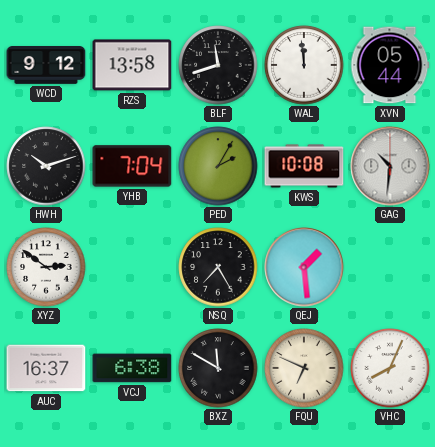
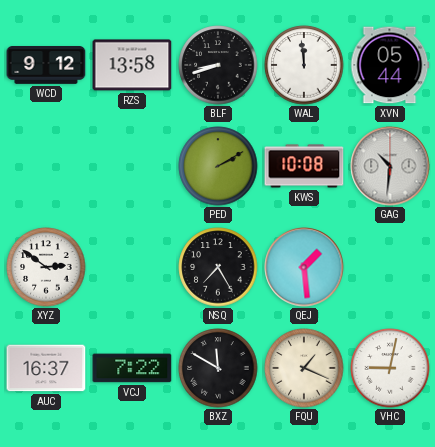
BLF: 11:42 -> 8:42
HWH: 10:12 -> none
YHB: 7:04 -> none
PED: 2:05 -> 2:10
VCJ: 6:38 -> 7:22
FQU: 6:49 -> 1:19
VHC: 8:04 -> 9:02
